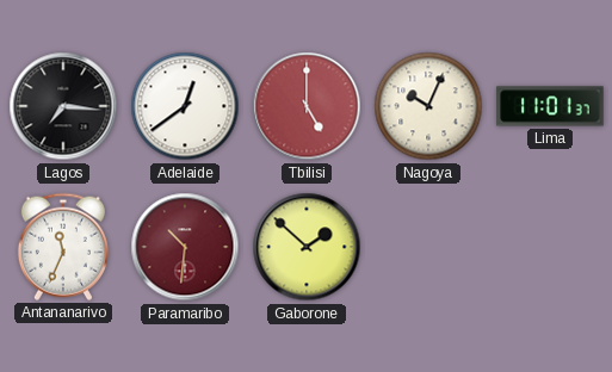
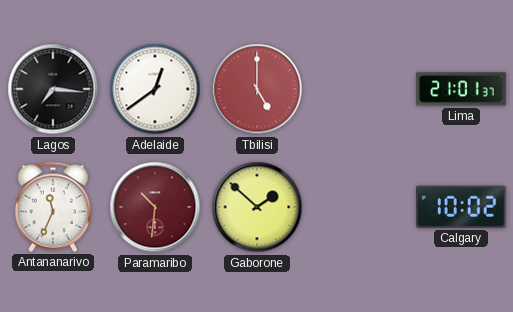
Nagoya: 10:04 -> none
Lima: 11:01 -> 21:01
Calgary: none -> 10:02
